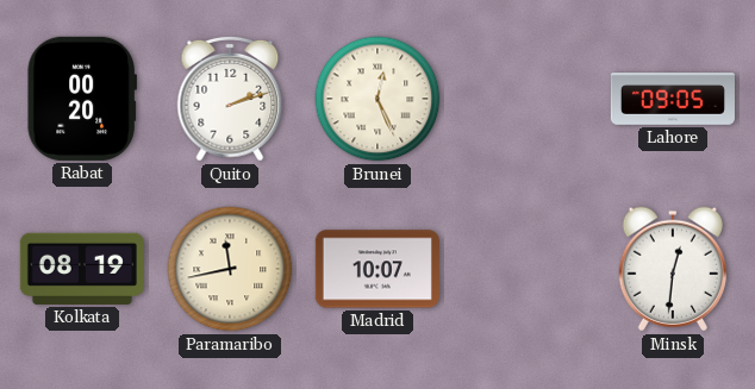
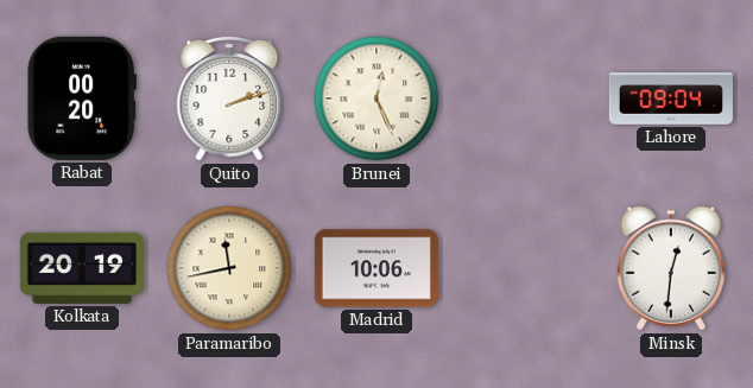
Lahore: 09:05 -> 09:04
Kolkata: 08:19 -> 20:19
Madrid: 10:07 -> 10:06
